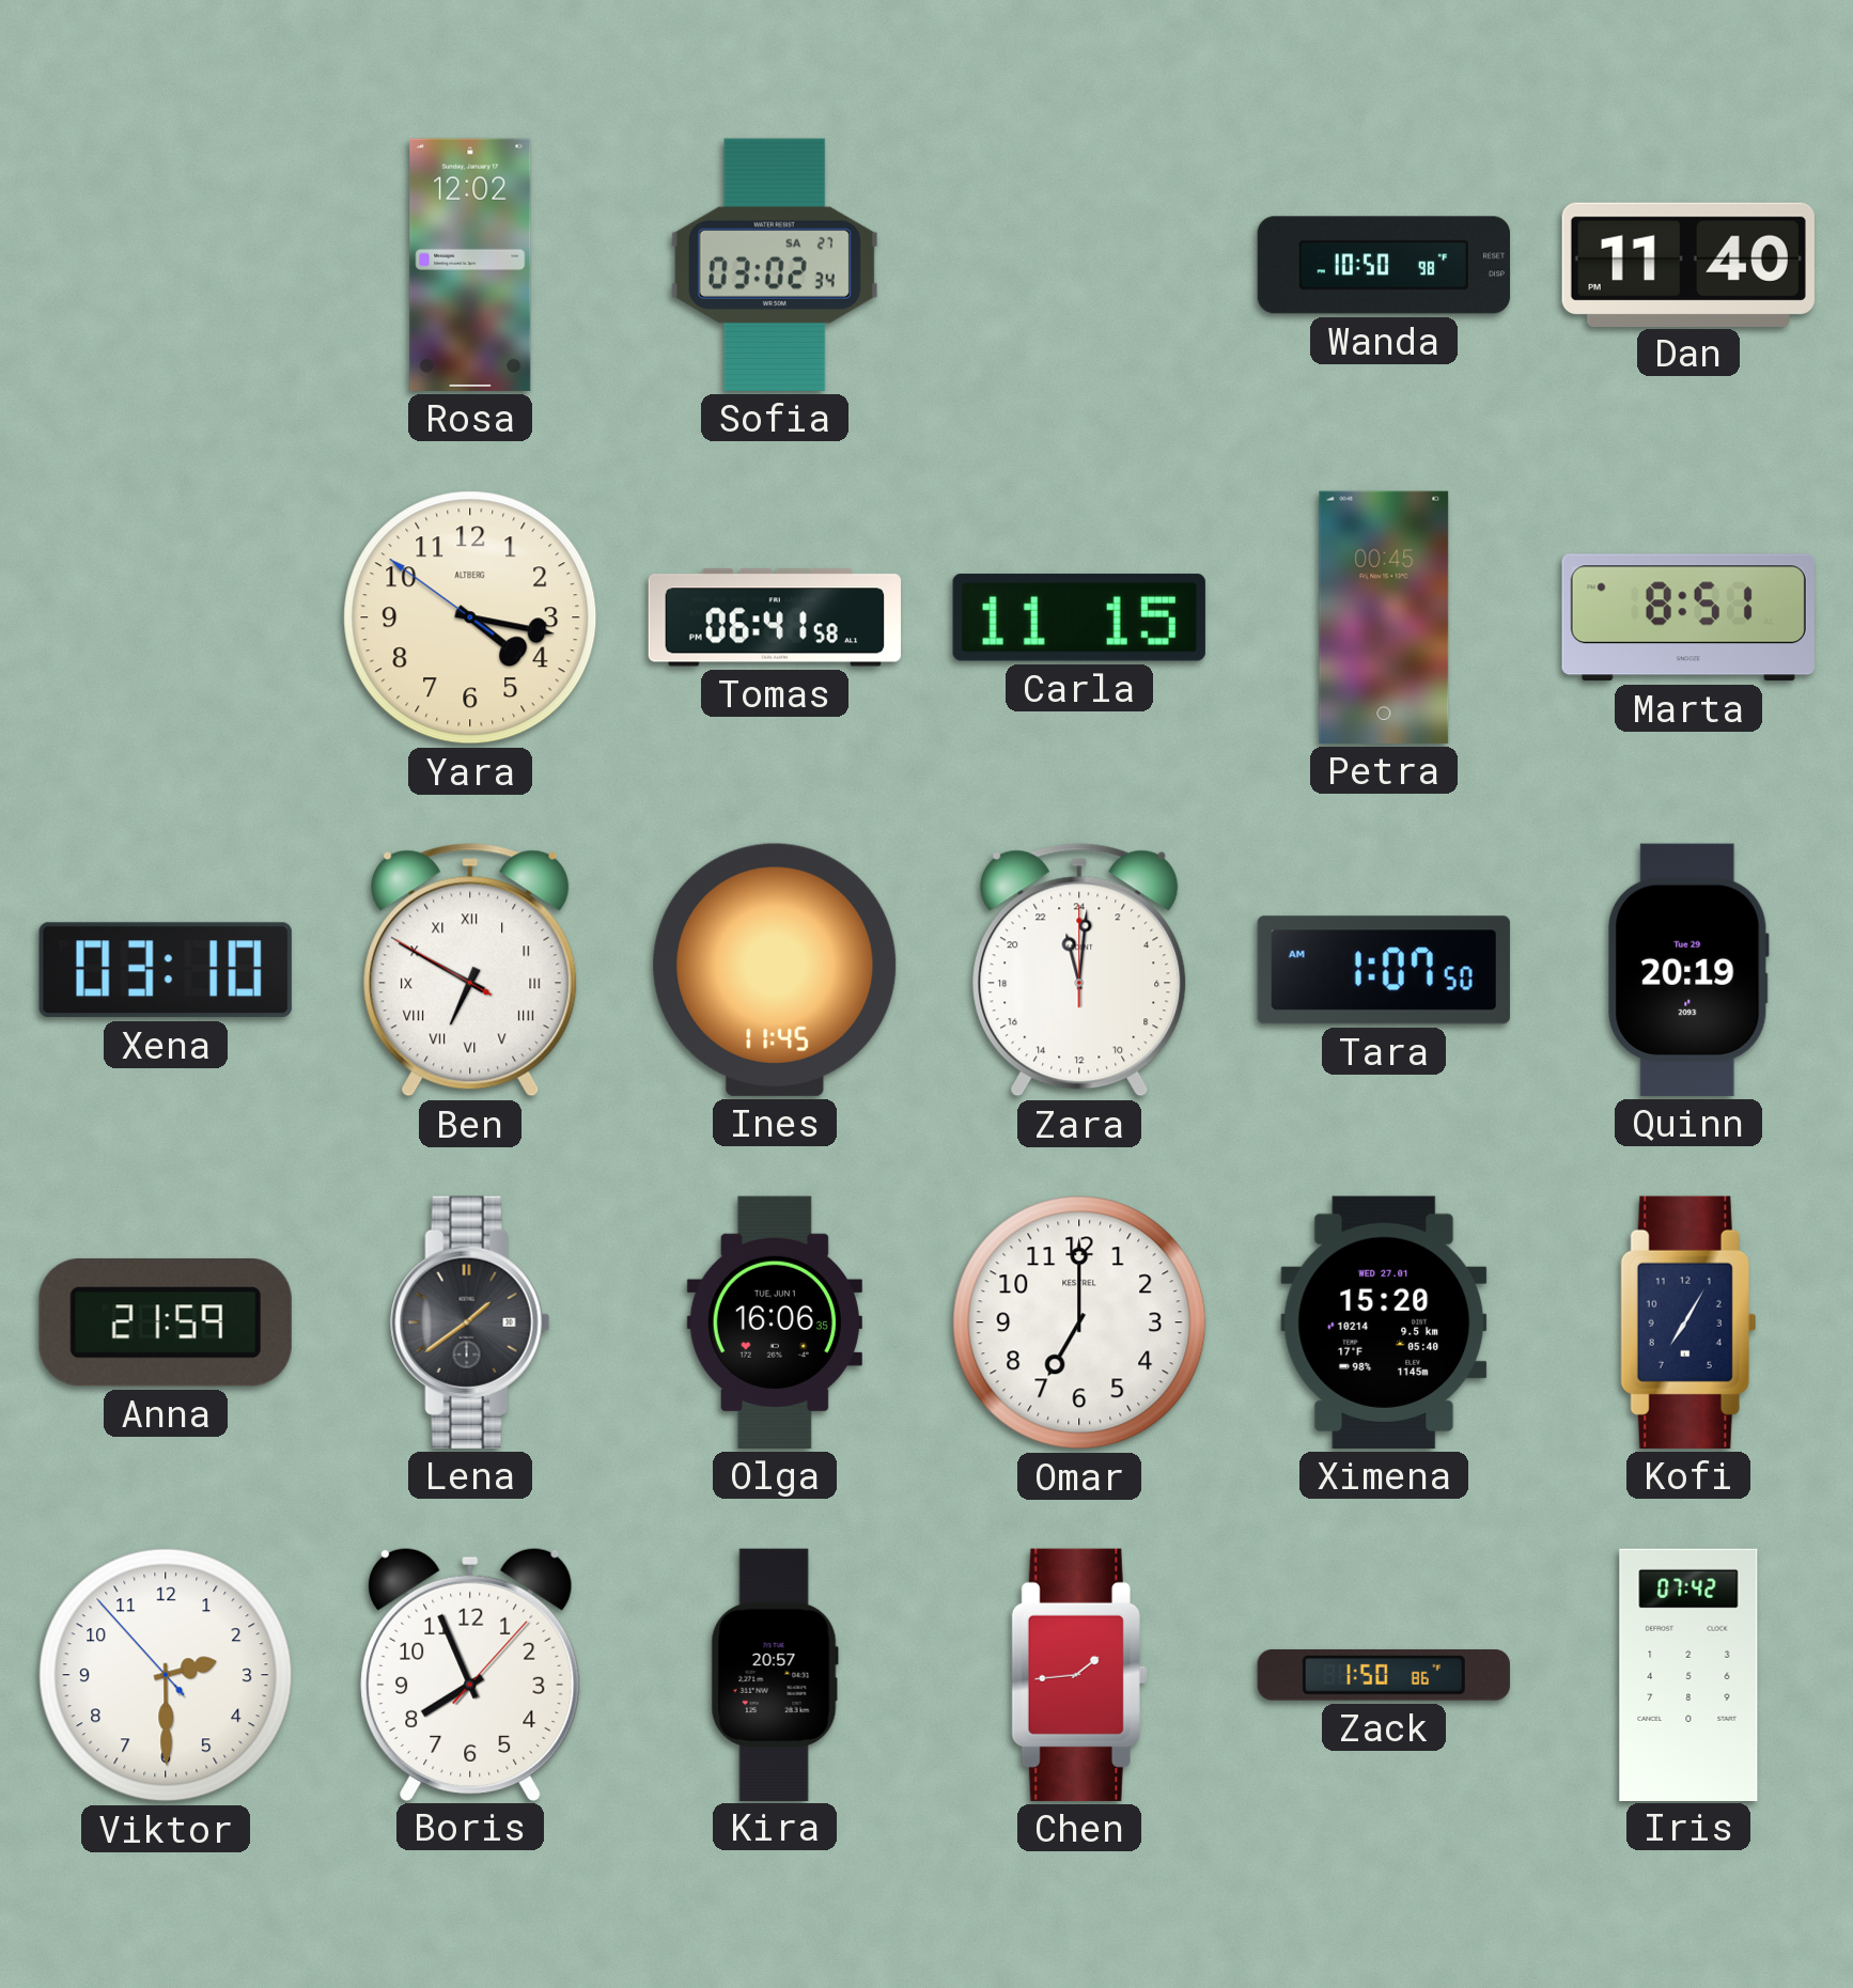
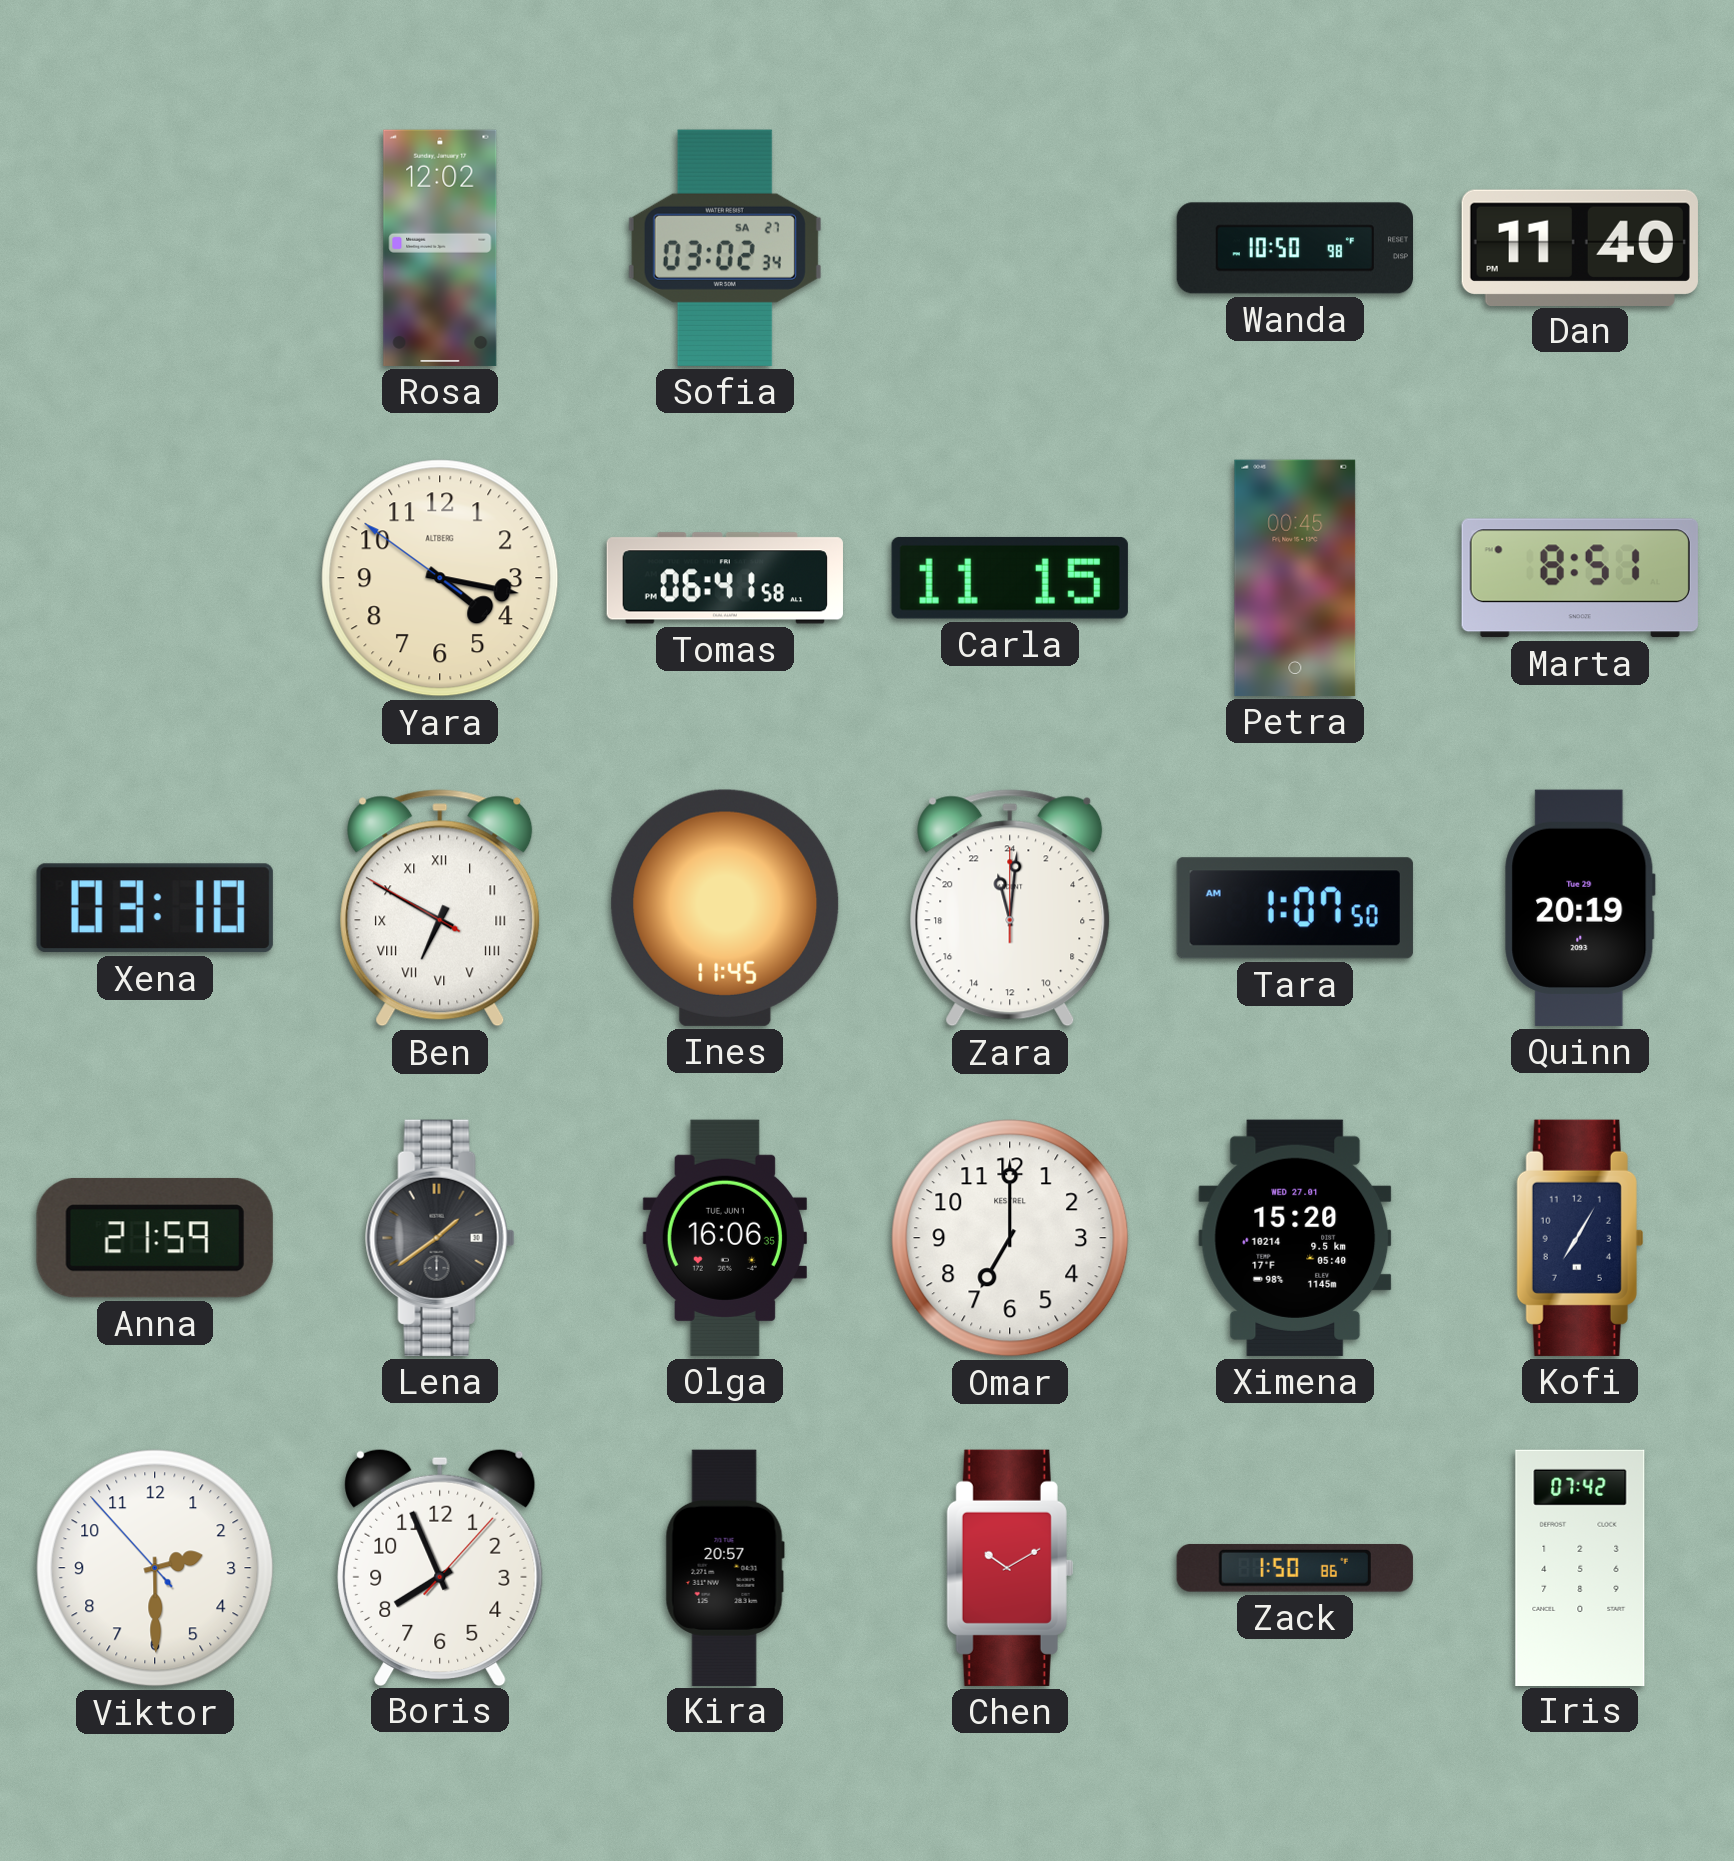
Chen: 1:44 -> 10:10
